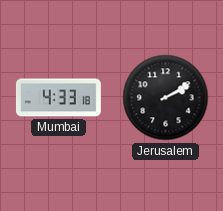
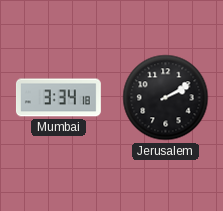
Mumbai: 4:33 -> 3:34
